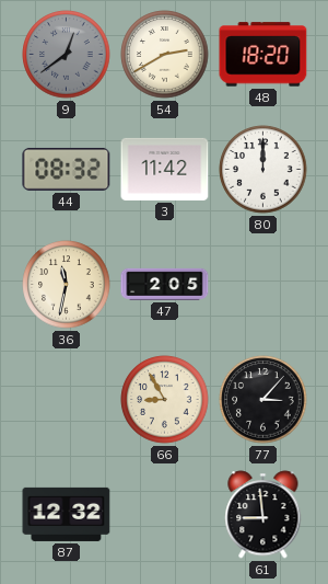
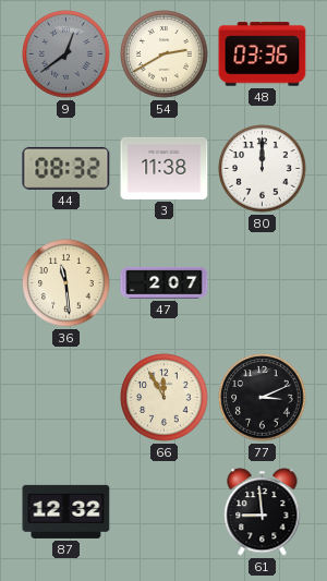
48: 18:20 -> 03:36
3: 11:42 -> 11:38
36: 11:32 -> 11:29
47: 2:05 -> 2:07
66: 8:55 -> 11:55
77: 3:07 -> 3:11
